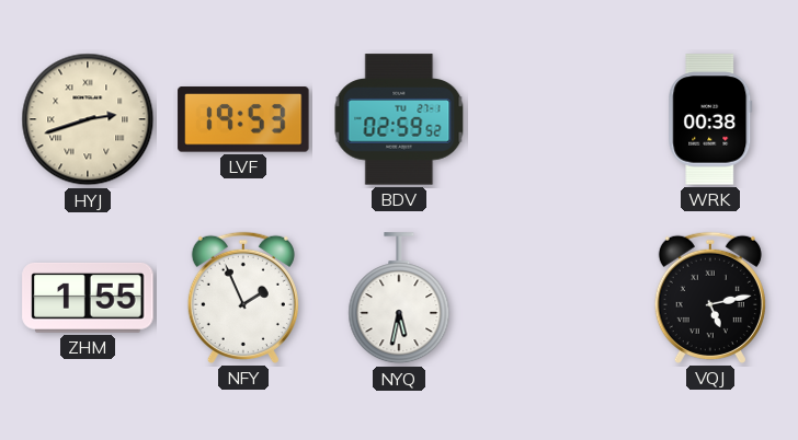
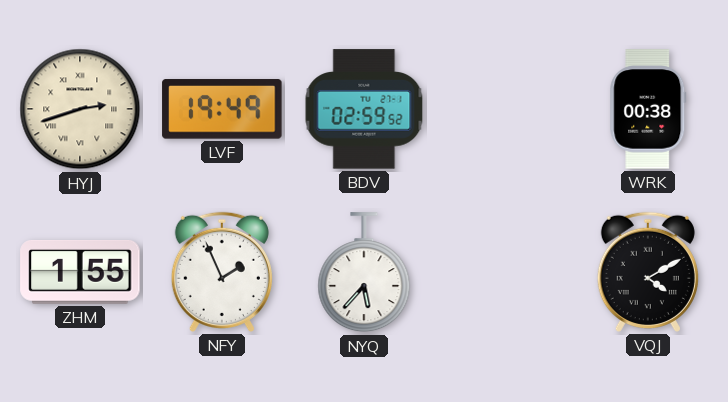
LVF: 19:53 -> 19:49
NYQ: 5:32 -> 5:37
VQJ: 5:13 -> 4:10
